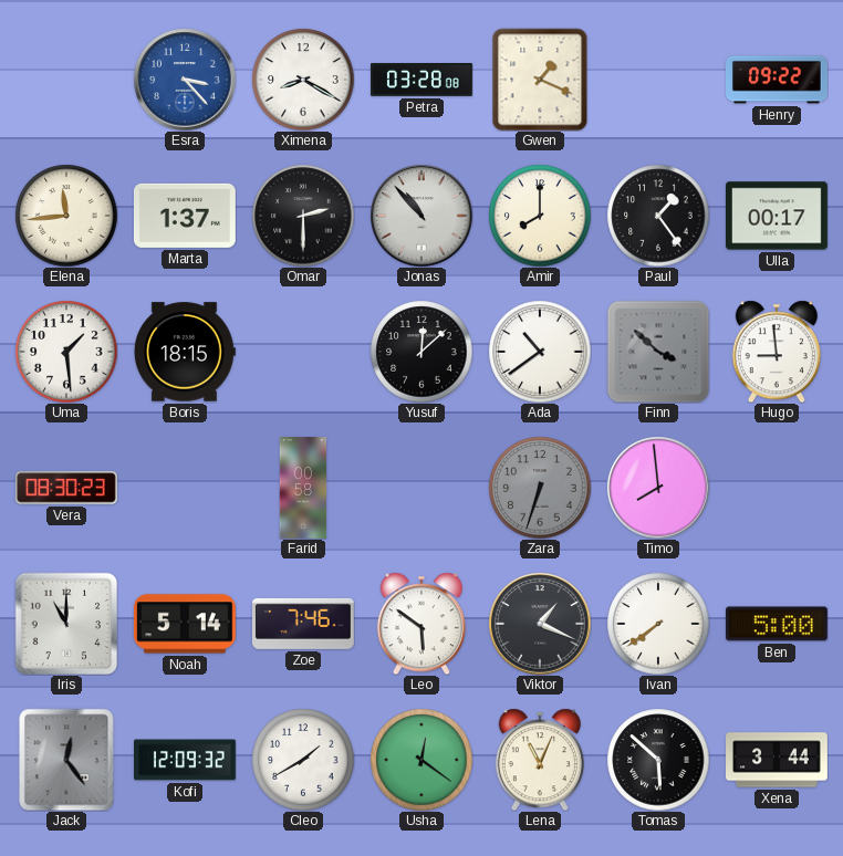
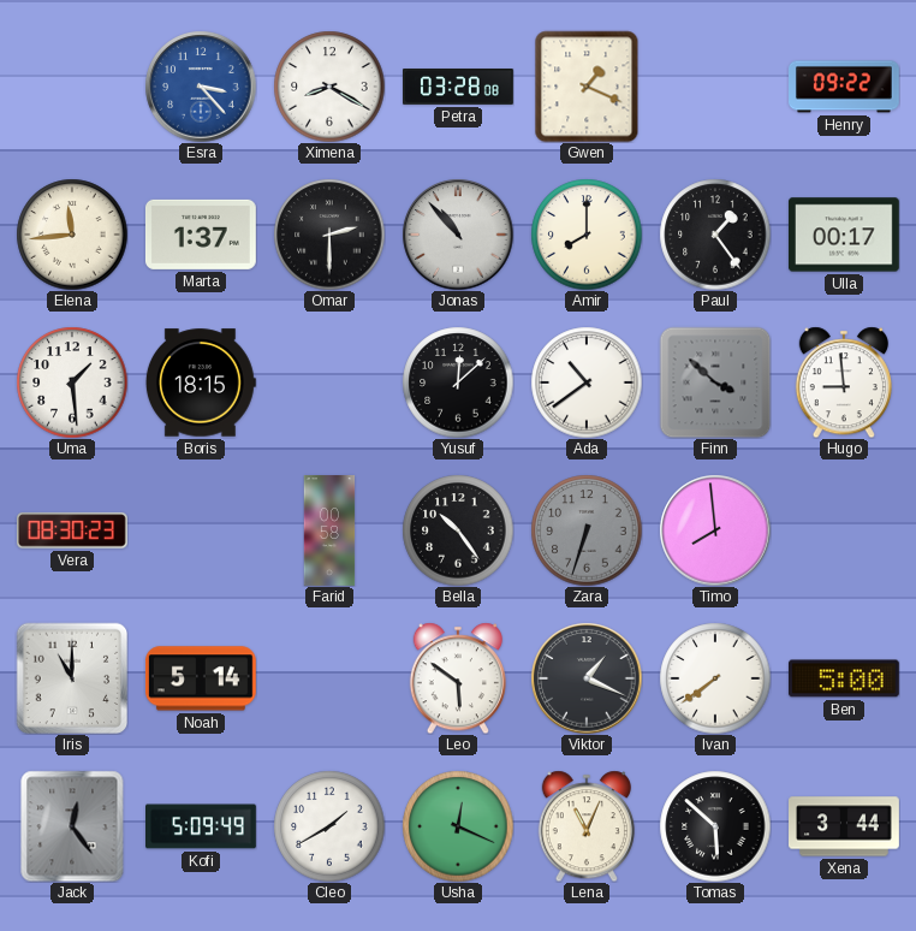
Bella: none -> 10:24
Zoe: 7:46 -> none
Kofi: 12:09 -> 5:09
Usha: 12:21 -> 12:19
